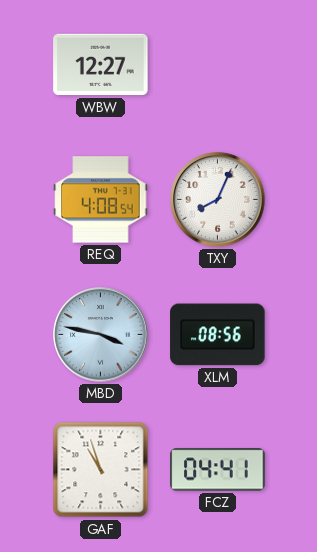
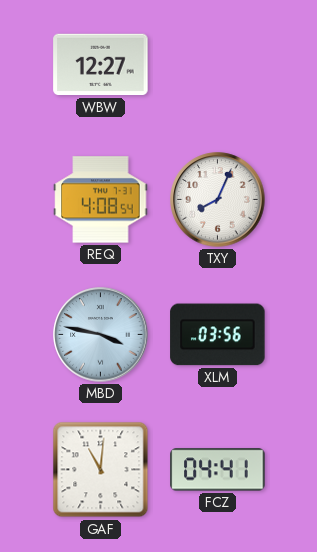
XLM: 08:56 -> 03:56
GAF: 10:57 -> 11:01
